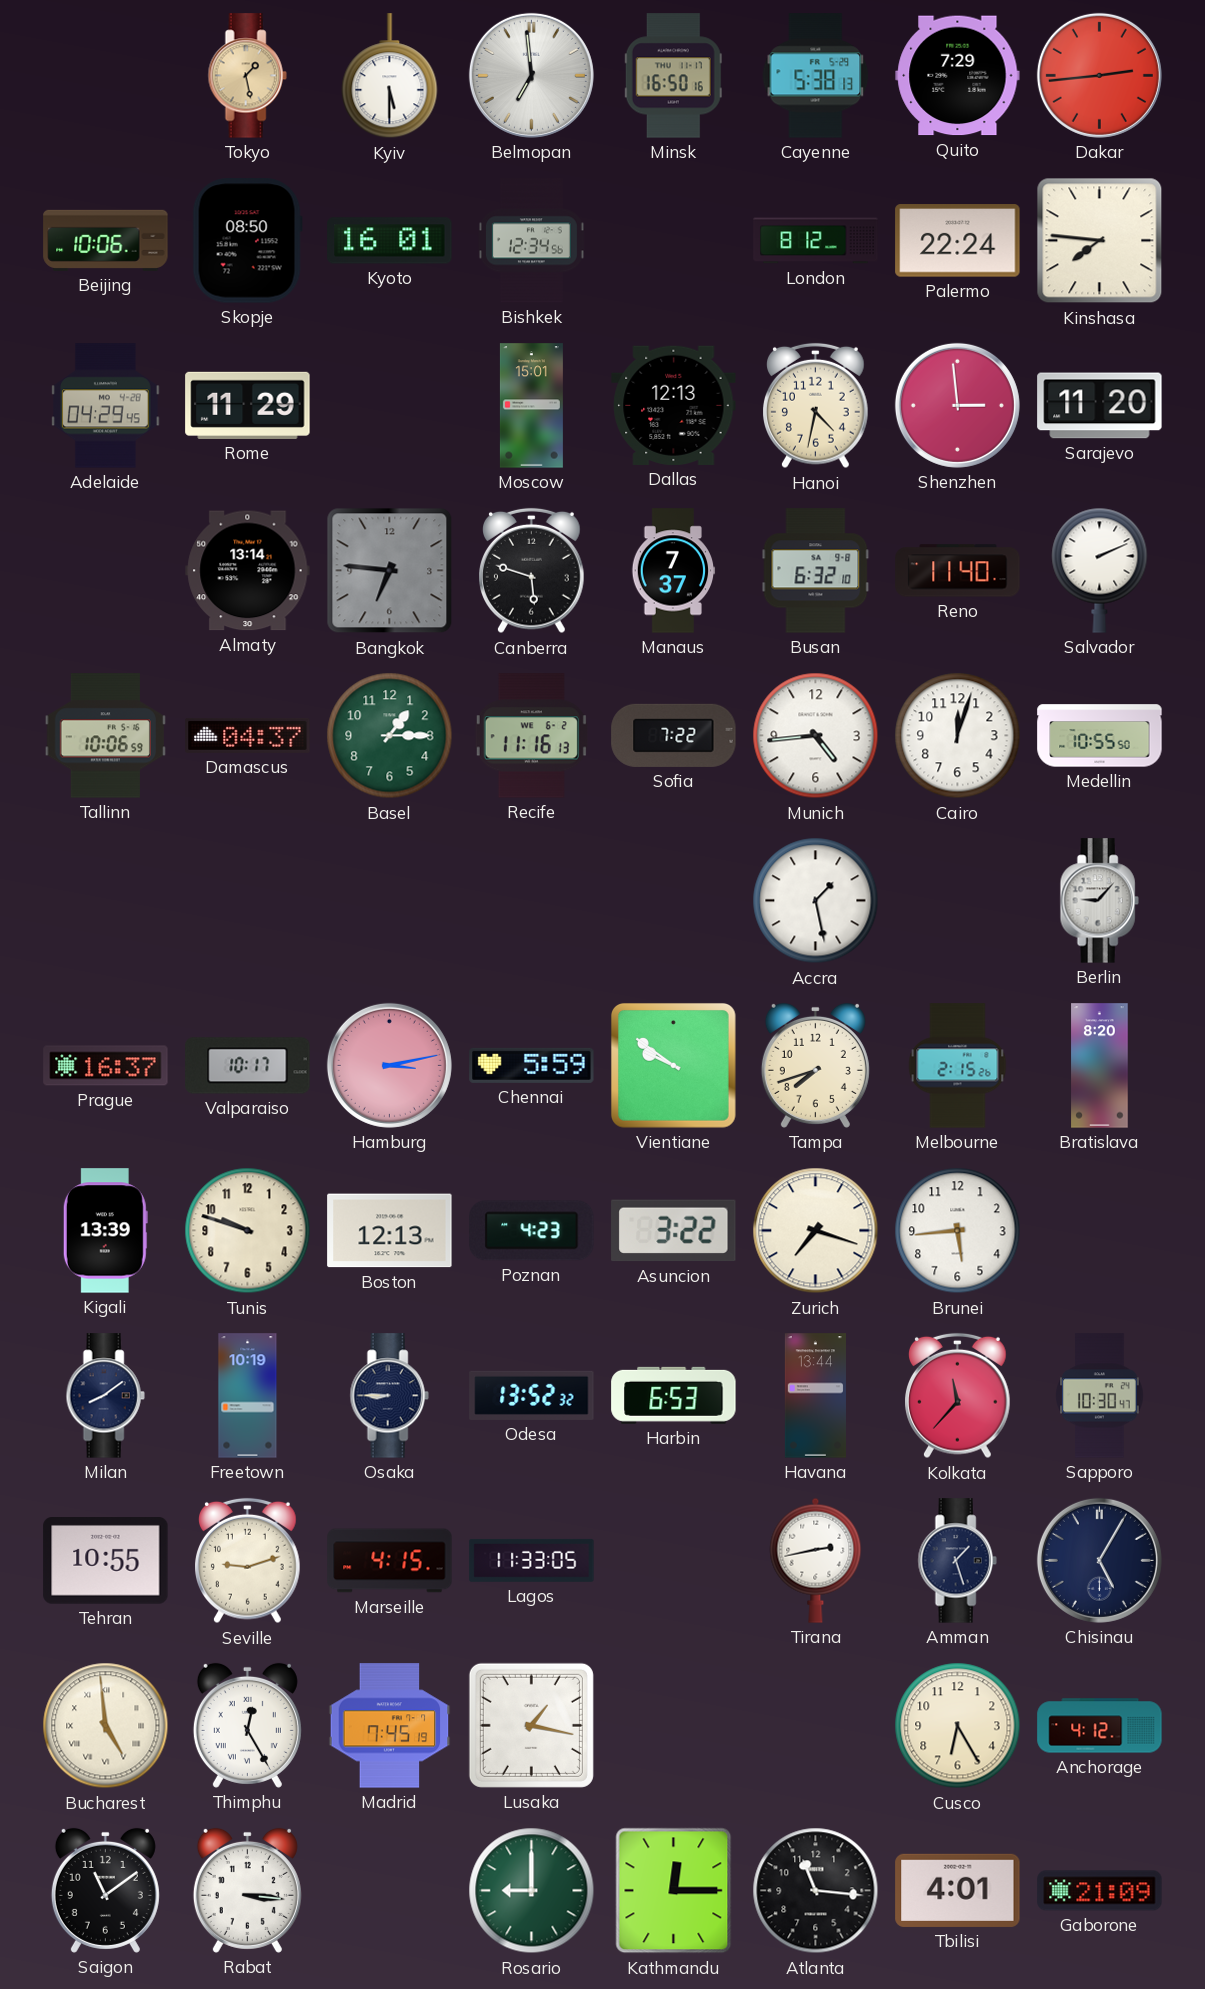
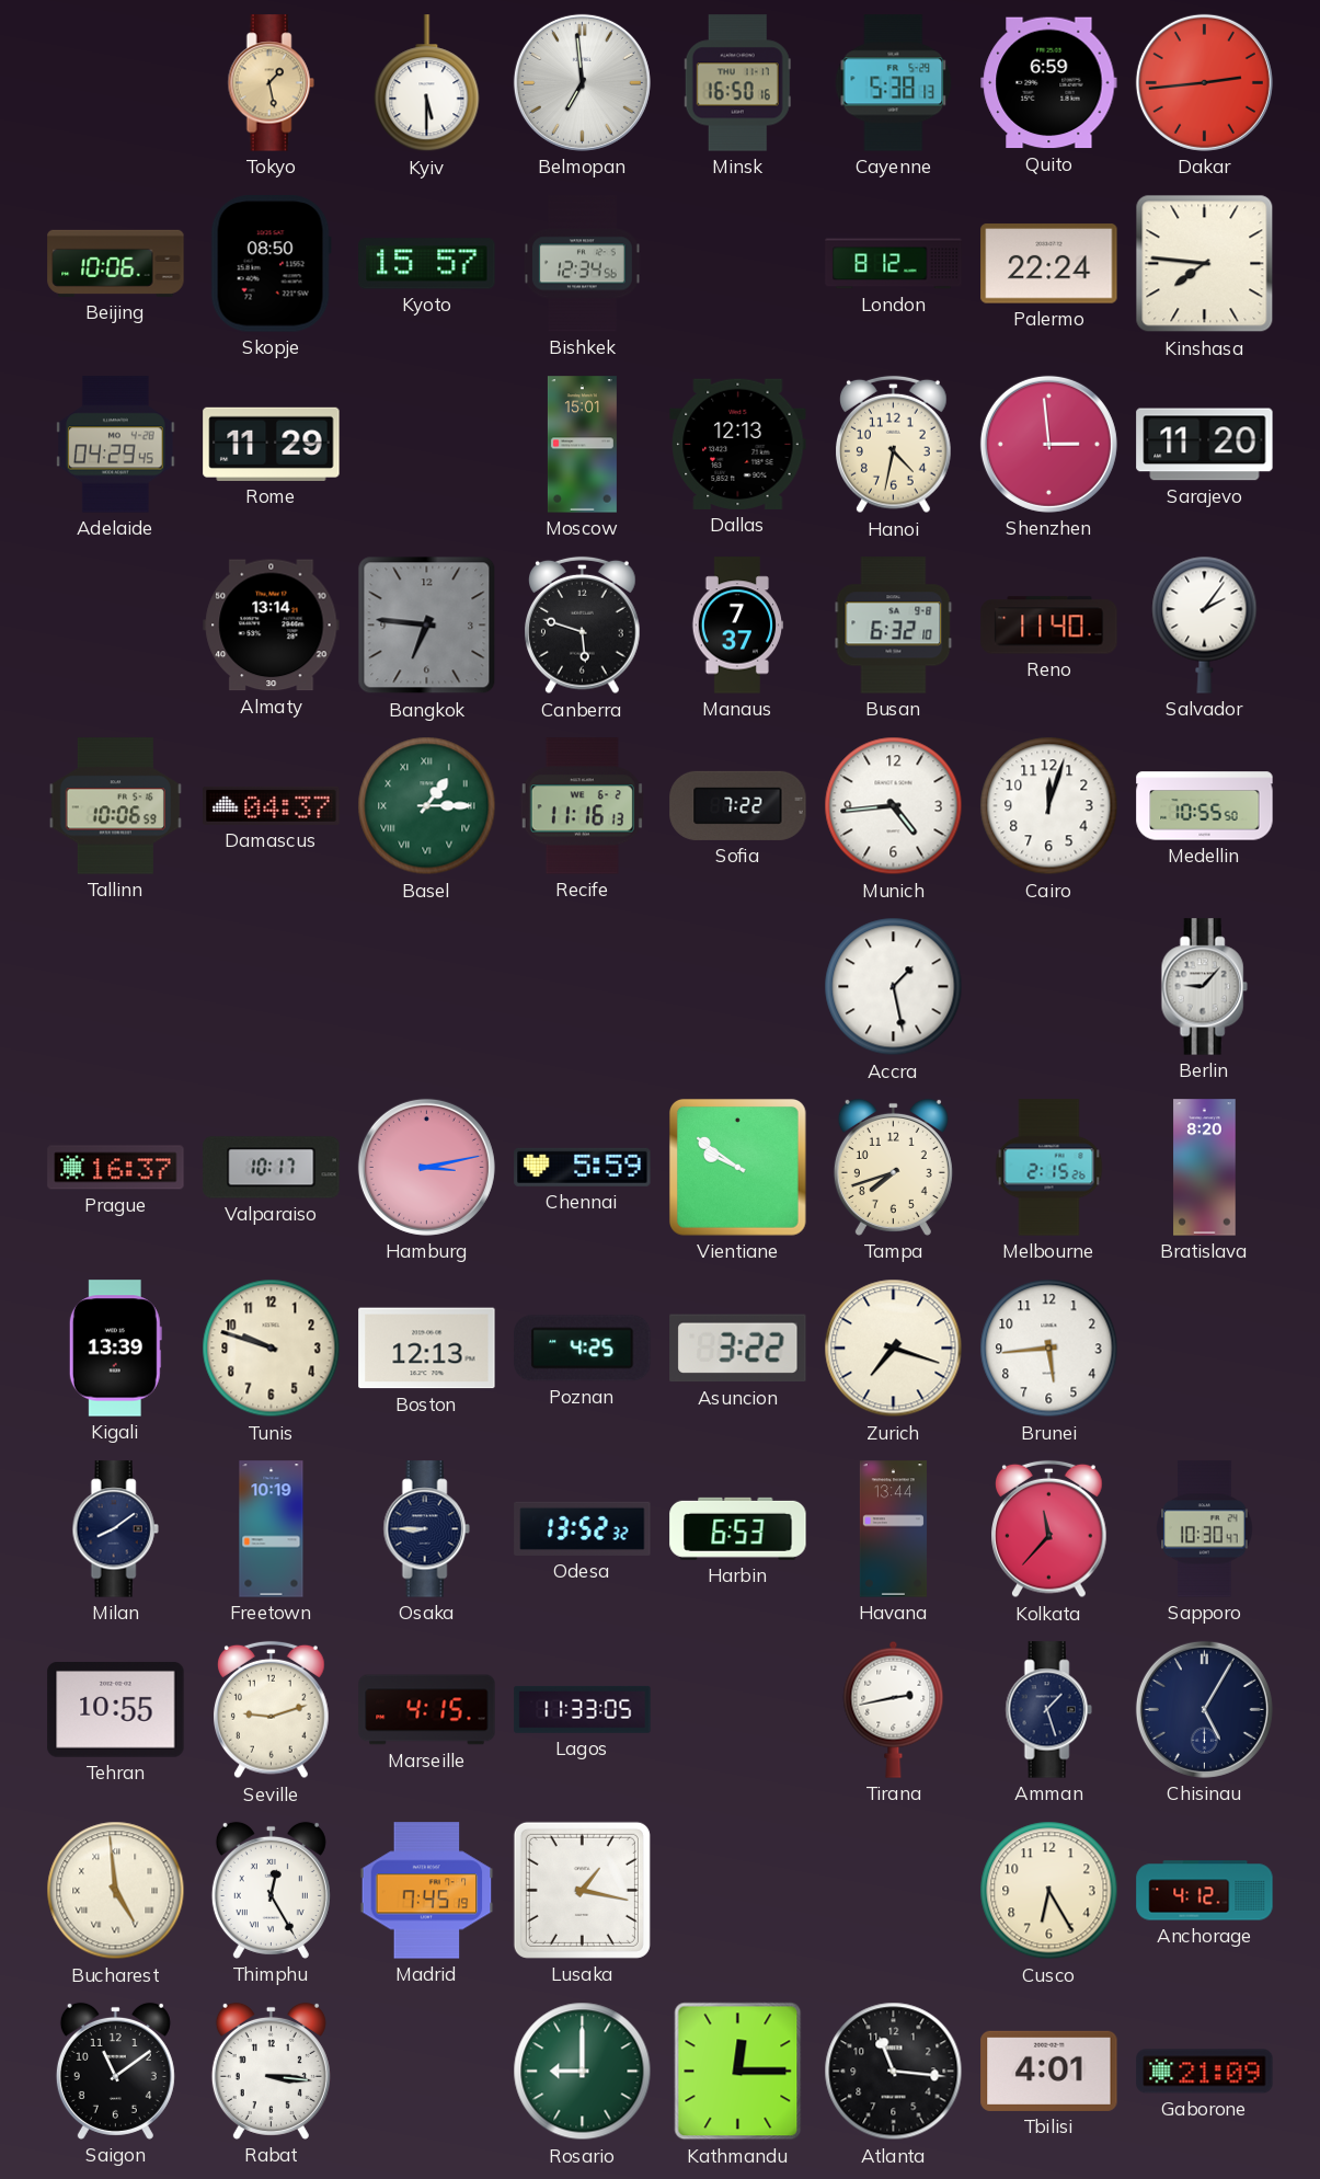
Quito: 7:29 -> 6:59
Kyoto: 16:01 -> 15:57
Salvador: 2:11 -> 2:06
Basel numerals: Arabic -> Roman
Poznan: 4:23 -> 4:25
